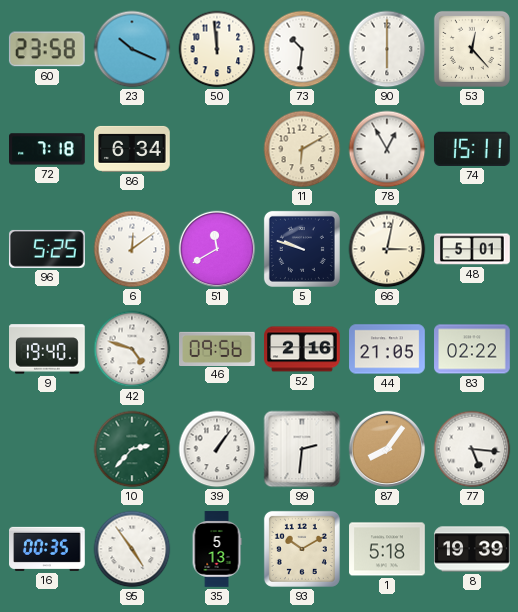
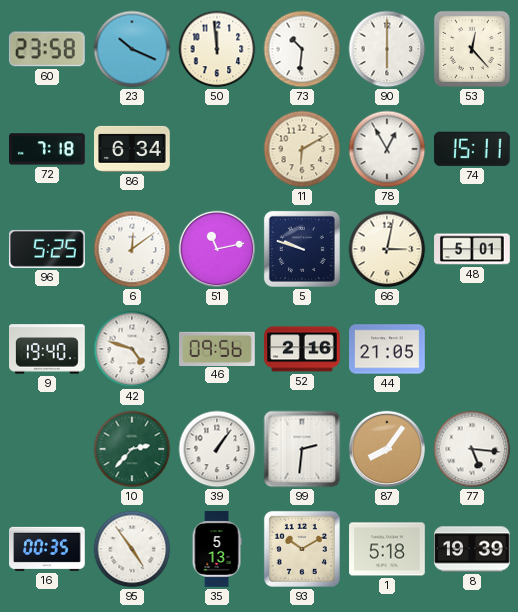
51: 11:40 -> 11:13
83: 02:22 -> none
